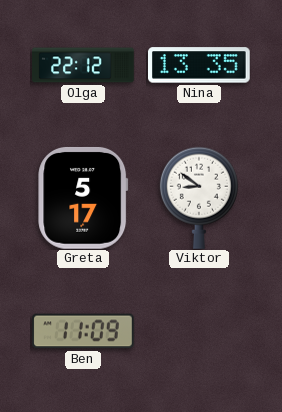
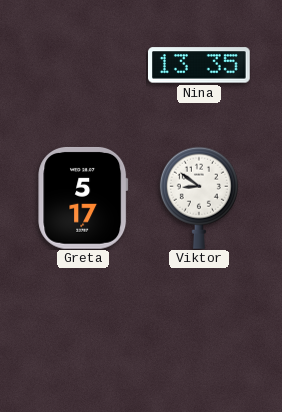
Olga: 22:12 -> none
Ben: 11:09 -> none
